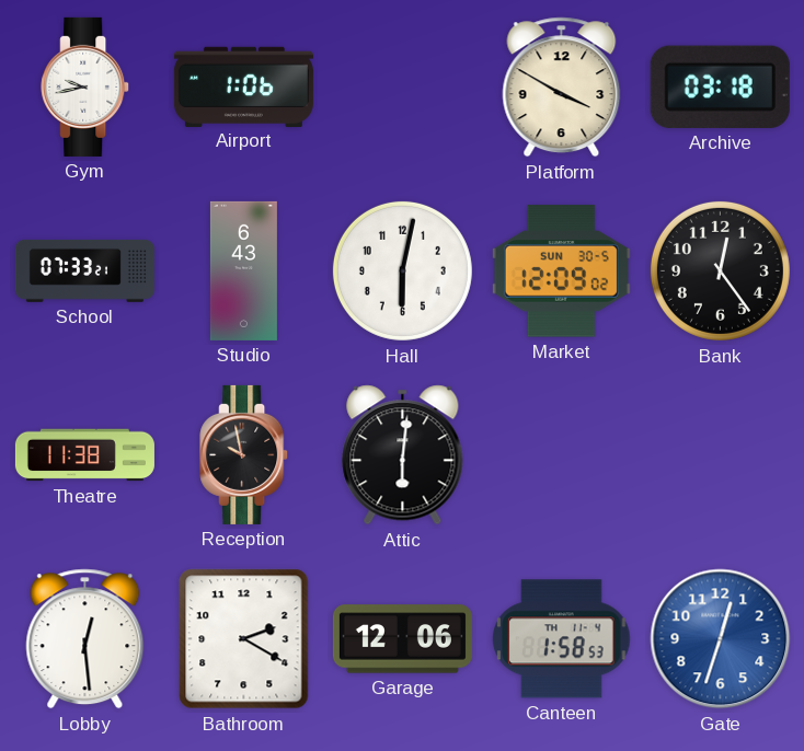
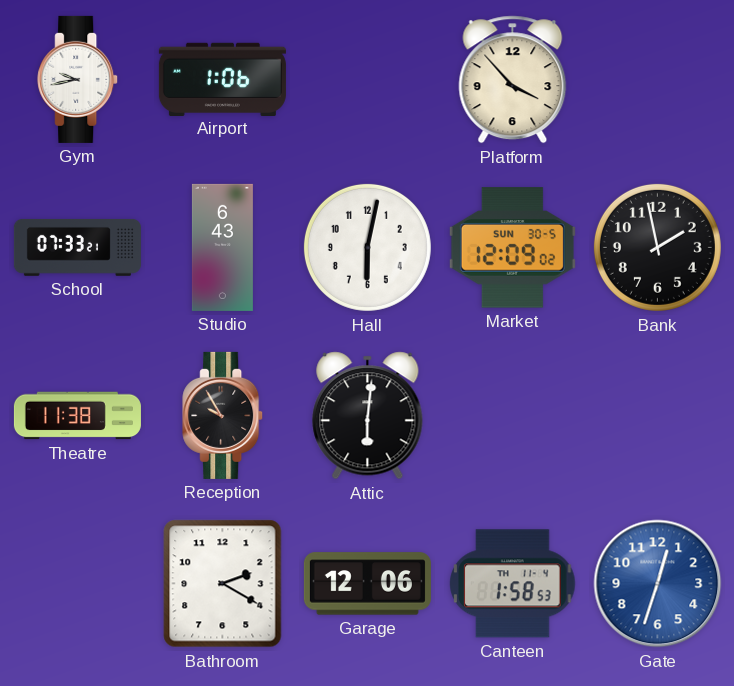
Platform: 3:50 -> 3:53
Archive: 03:18 -> none
Bank: 12:24 -> 1:58
Reception: 9:58 -> 9:55
Lobby: 12:29 -> none
